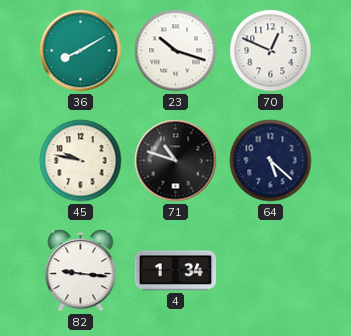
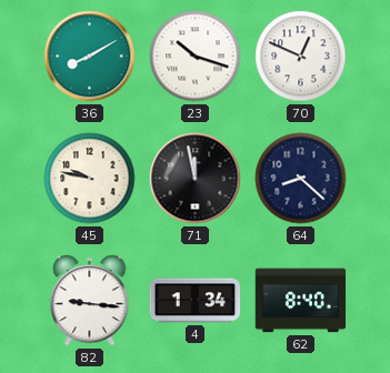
71: 10:48 -> 11:58
64: 5:22 -> 8:22
62: none -> 8:40
